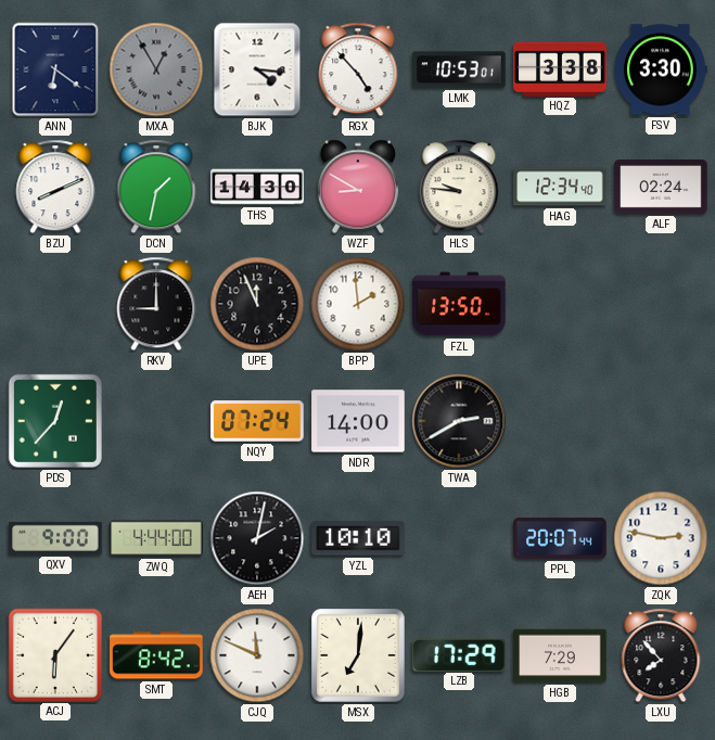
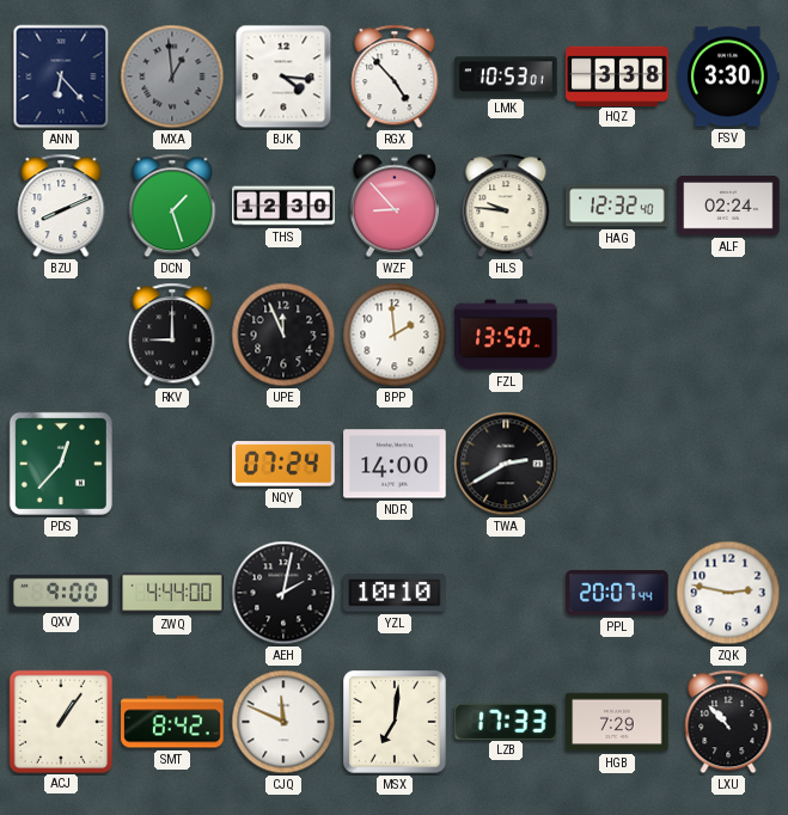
ANN: 6:21 -> 6:23
MXA: 12:55 -> 12:59
DCN: 1:32 -> 1:27
THS: 14:30 -> 12:30
WZF: 8:50 -> 8:53
HAG: 12:34 -> 12:32
ACJ: 6:06 -> 1:06
LZB: 17:29 -> 17:33
LXU: 7:53 -> 10:53
